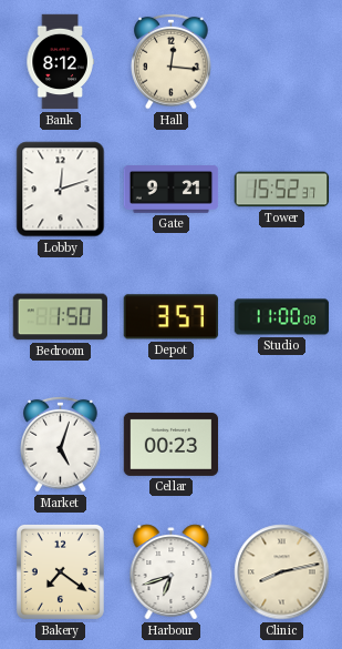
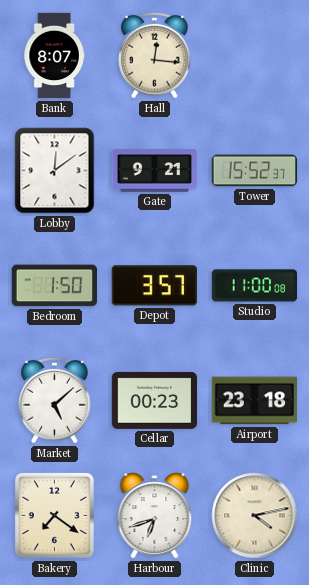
Bank: 8:12 -> 8:07
Lobby: 12:12 -> 12:09
Market: 5:03 -> 5:08
Airport: none -> 23:18
Clinic: 8:13 -> 4:13
